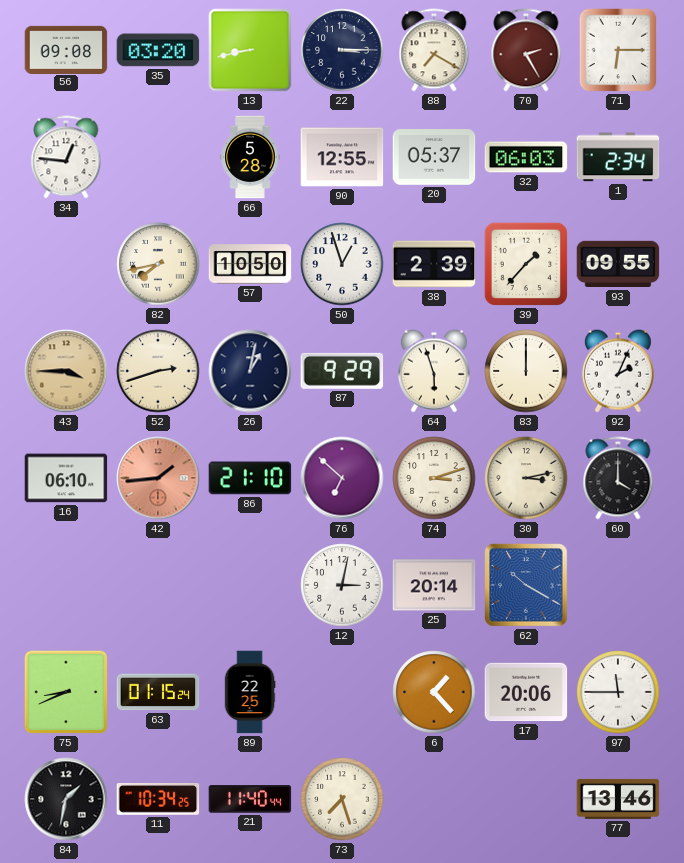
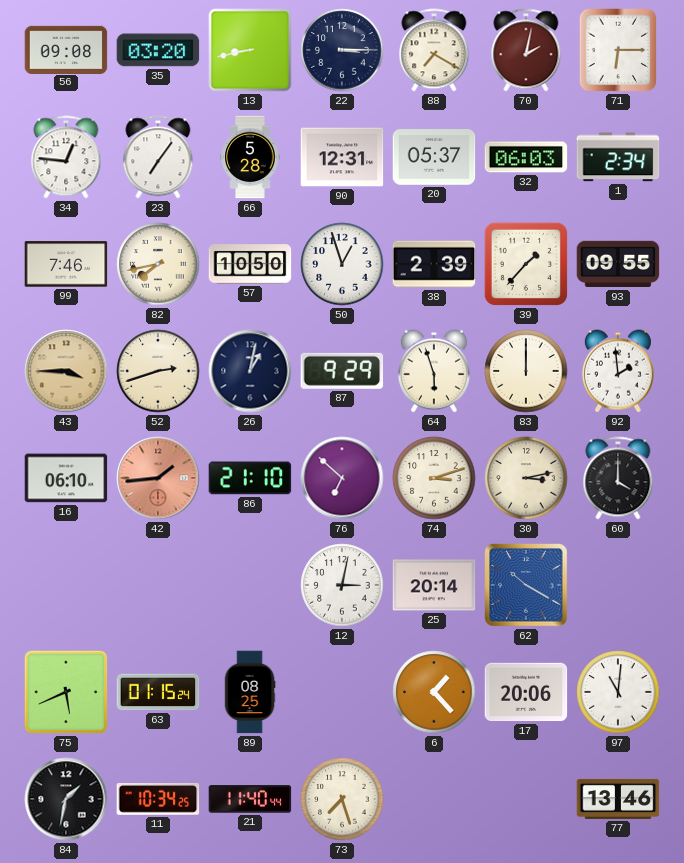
70: 2:25 -> 2:02
23: none -> 7:06
90: 12:55 -> 12:31
99: none -> 7:46
92: 2:04 -> 1:59
75: 8:41 -> 5:41
89: 22:25 -> 08:25
97: 11:45 -> 11:01
